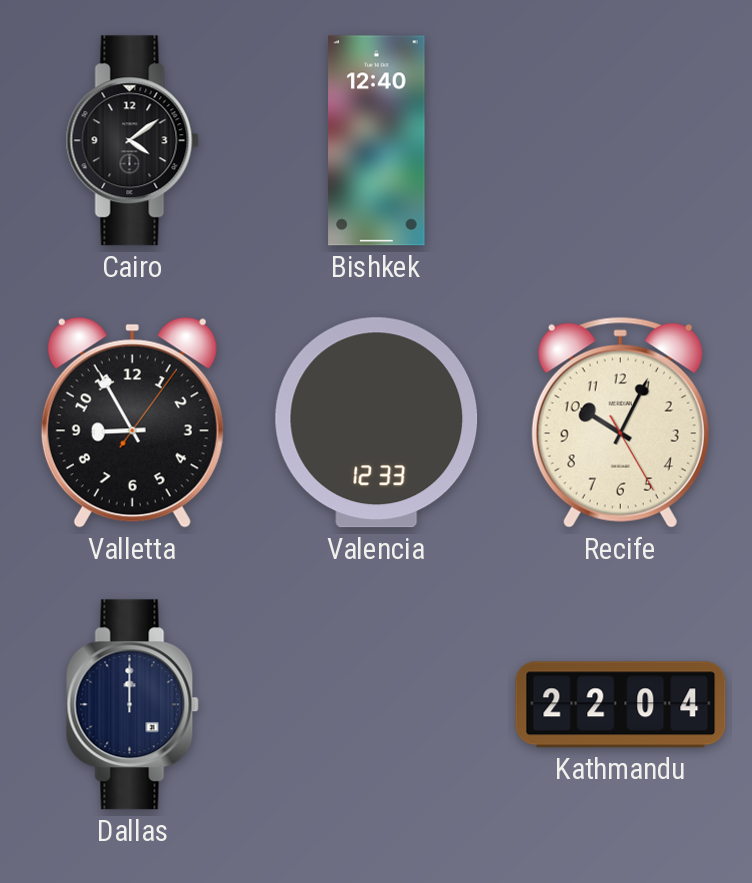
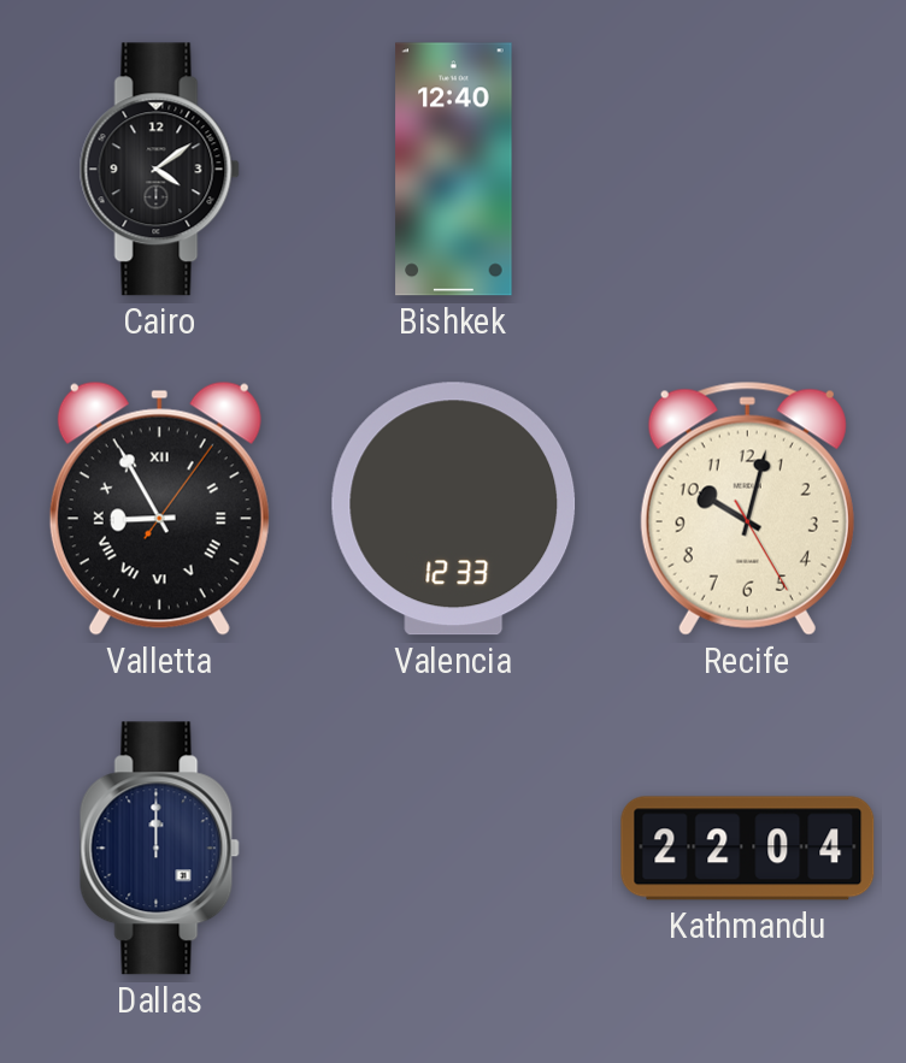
Valletta numerals: Arabic -> Roman
Recife: 10:04 -> 10:02
